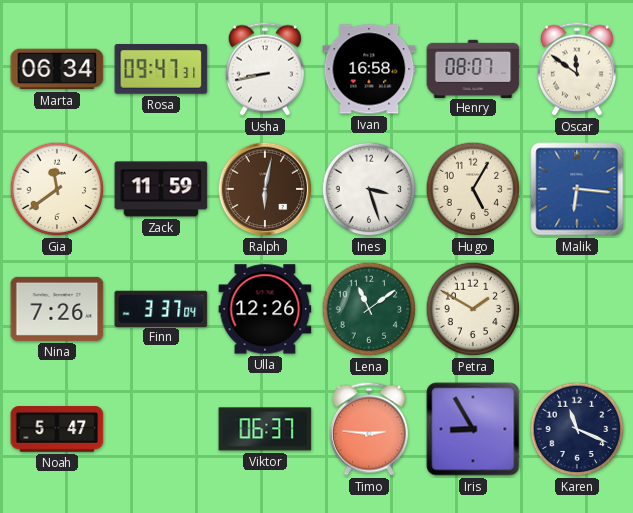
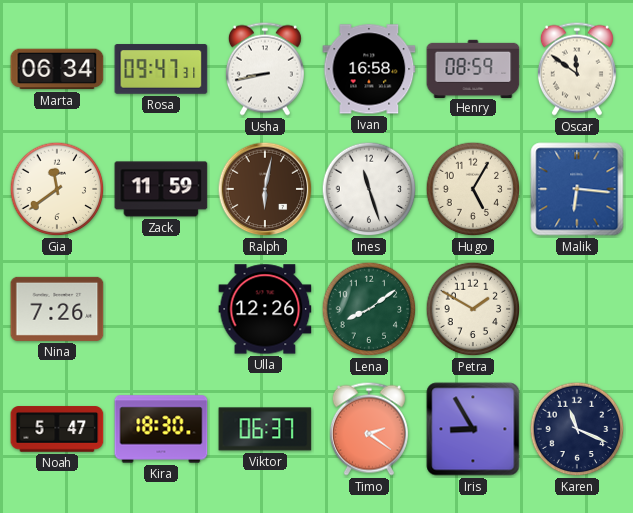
Henry: 08:07 -> 08:59
Ines: 3:27 -> 11:27
Finn: 3:37 -> none
Lena: 11:09 -> 8:09
Kira: none -> 18:30
Timo: 2:46 -> 2:21
